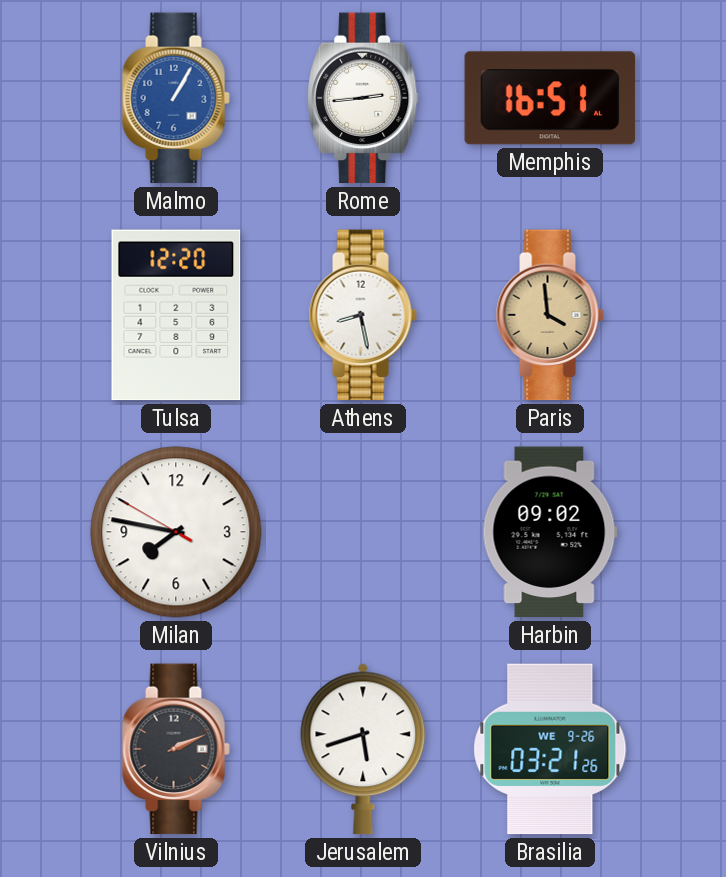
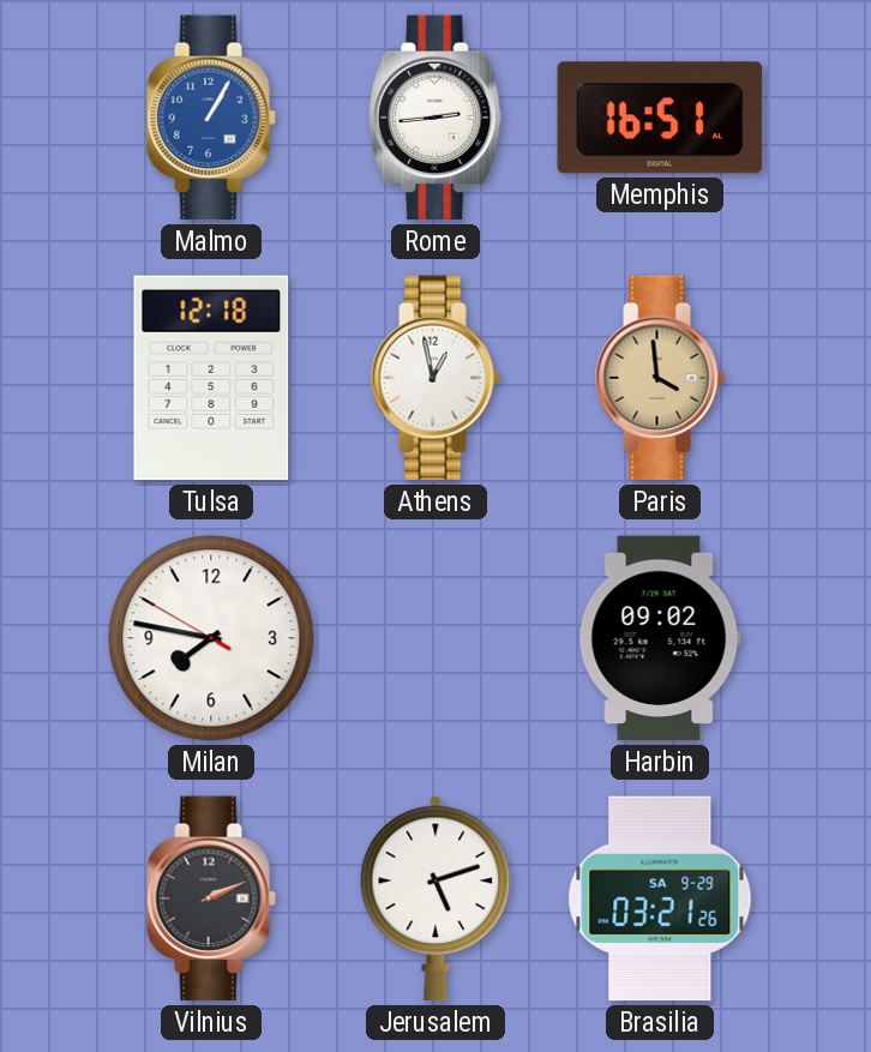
Tulsa: 12:20 -> 12:18
Athens: 8:28 -> 12:58
Jerusalem: 5:42 -> 5:12
Brasilia date: WE 9-26 -> SA 9-29
